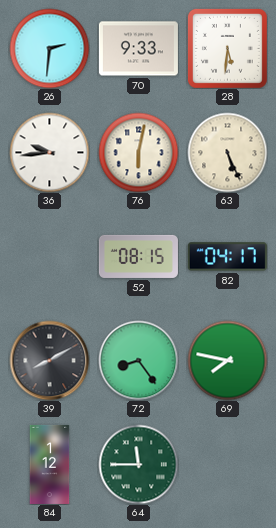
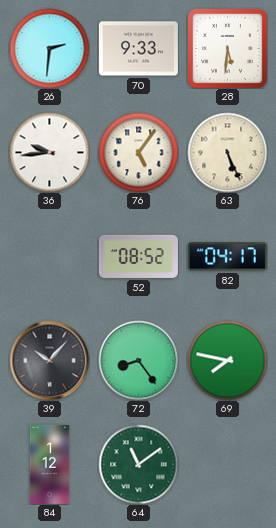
76: 6:02 -> 5:06
52: 08:15 -> 08:52
39: 8:10 -> 10:07
64: 11:45 -> 11:09
